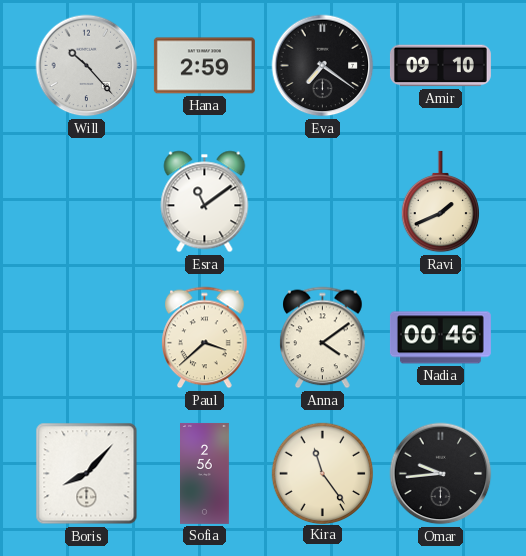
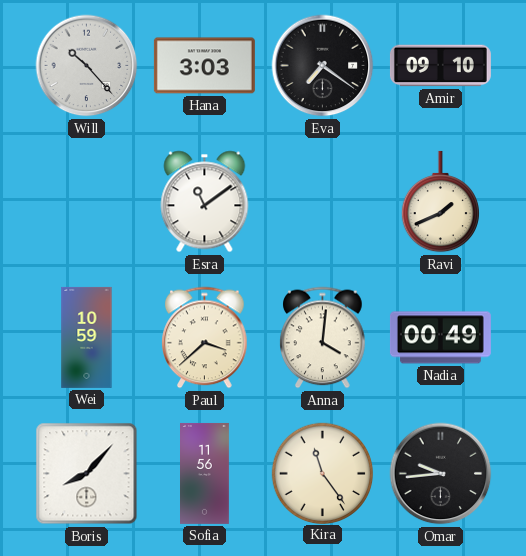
Hana: 2:59 -> 3:03
Wei: none -> 10:59
Anna: 4:09 -> 4:01
Nadia: 00:46 -> 00:49
Sofia: 2:56 -> 11:56
